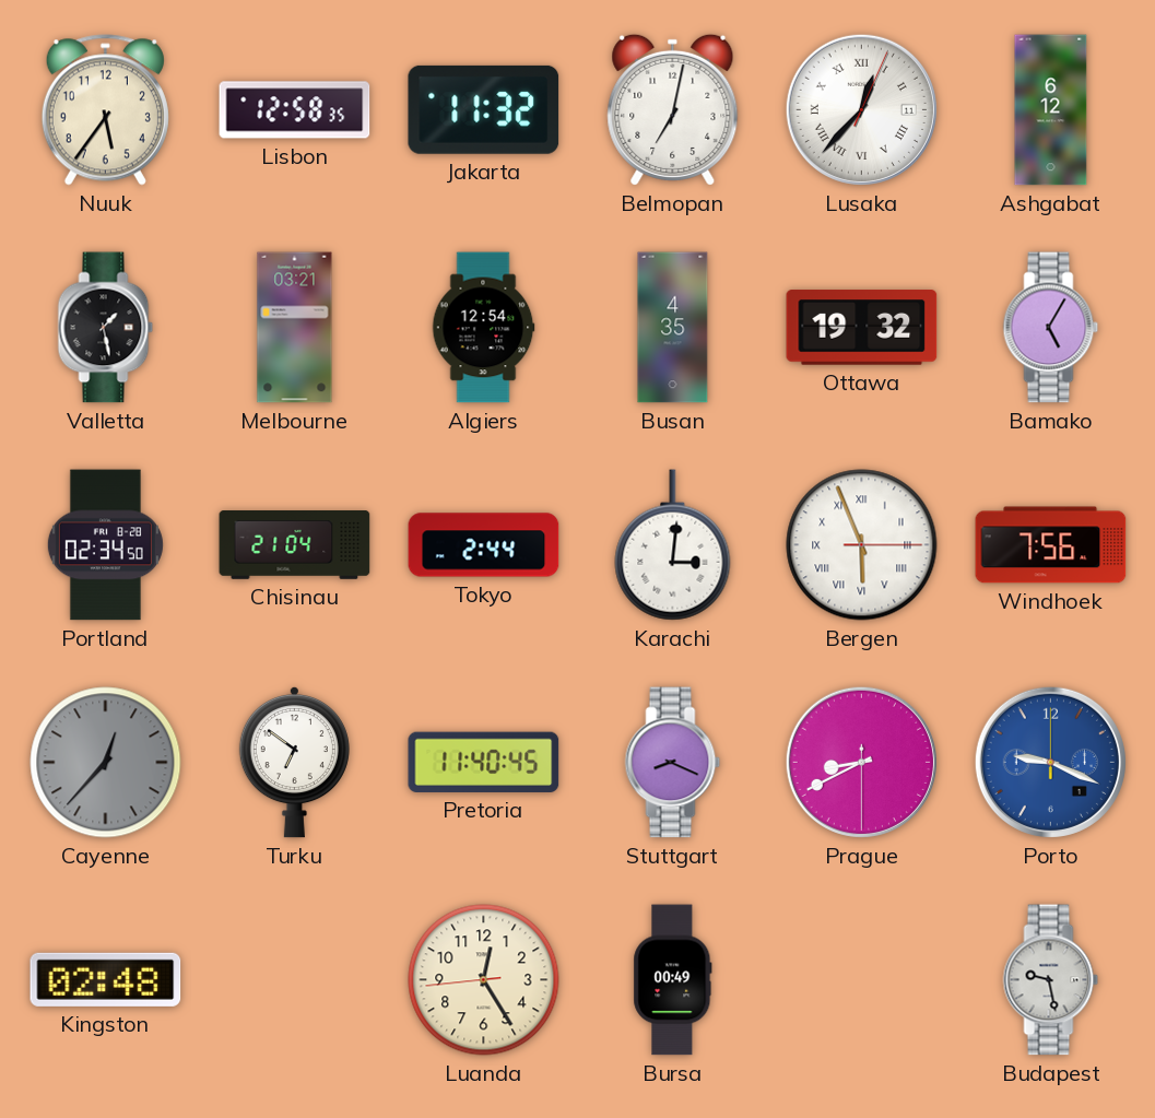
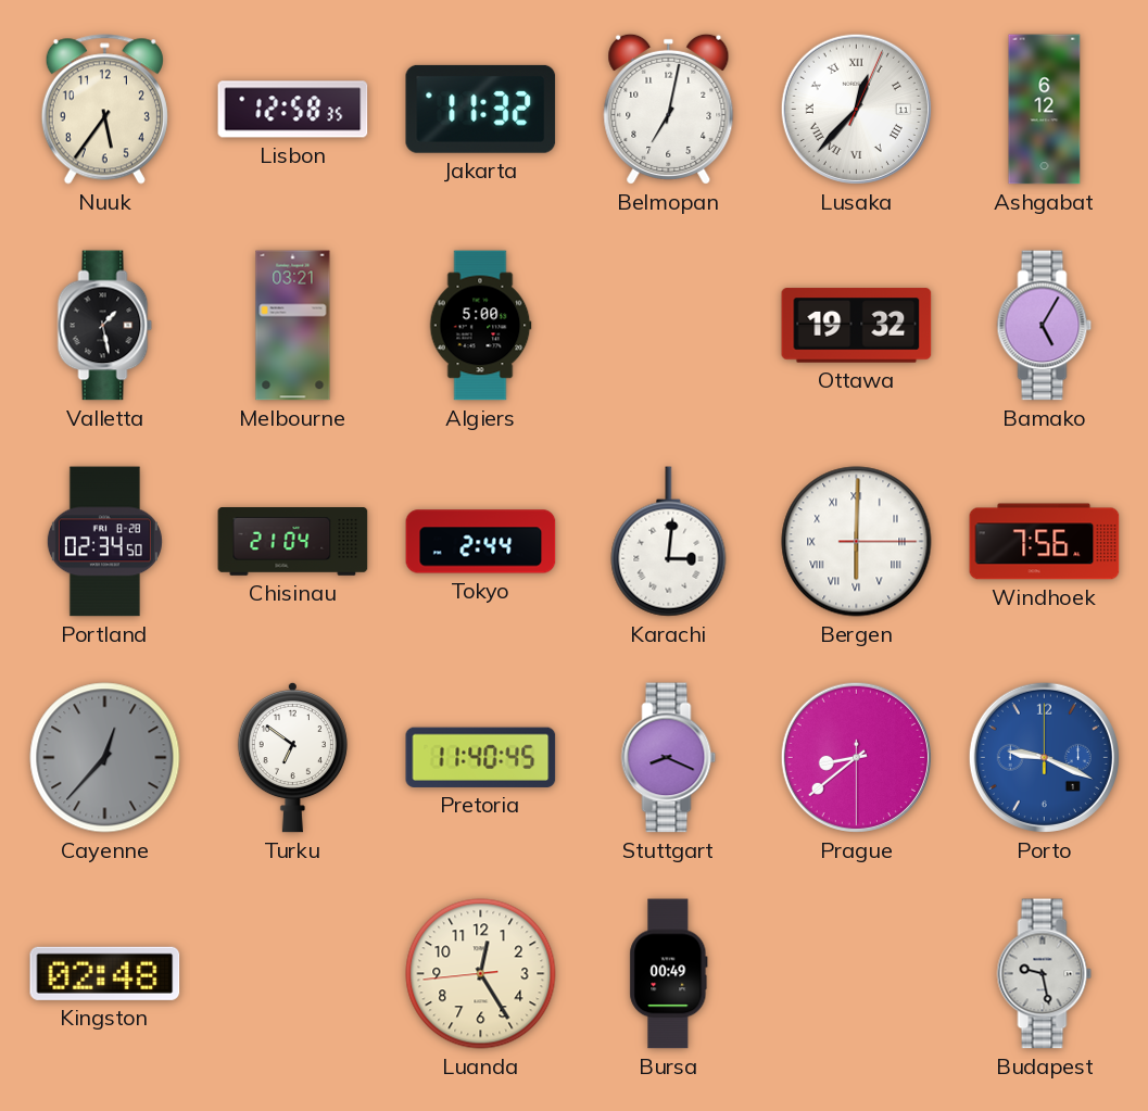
Algiers: 12:54 -> 5:00
Busan: 4:35 -> none
Bergen: 5:56 -> 6:00
Prague: 8:40 -> 8:38
